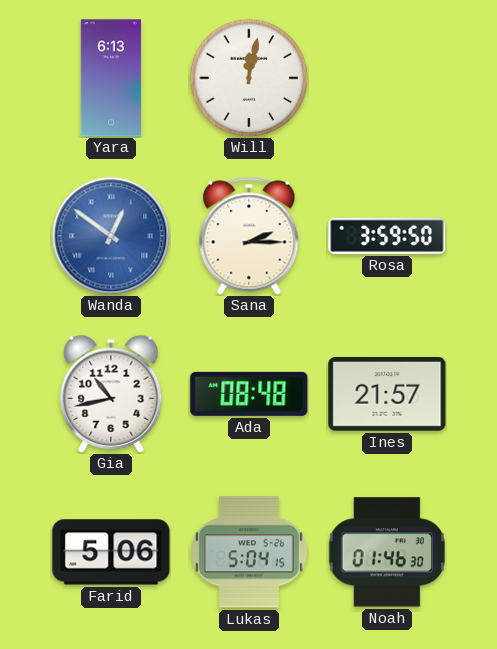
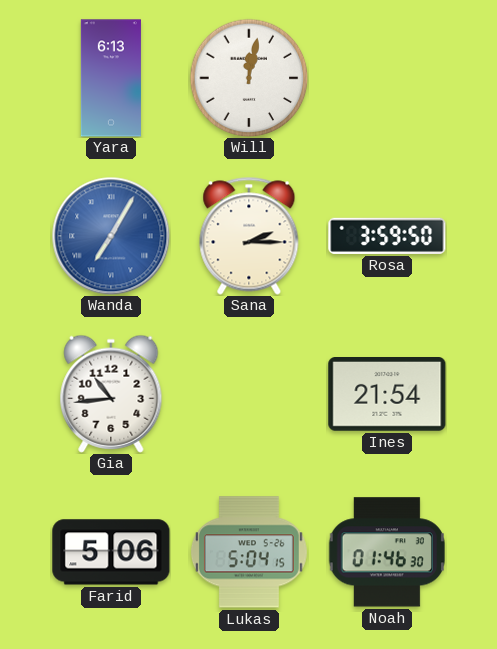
Wanda: 12:51 -> 7:05
Gia: 10:43 -> 10:44
Ada: 08:48 -> none
Ines: 21:57 -> 21:54
